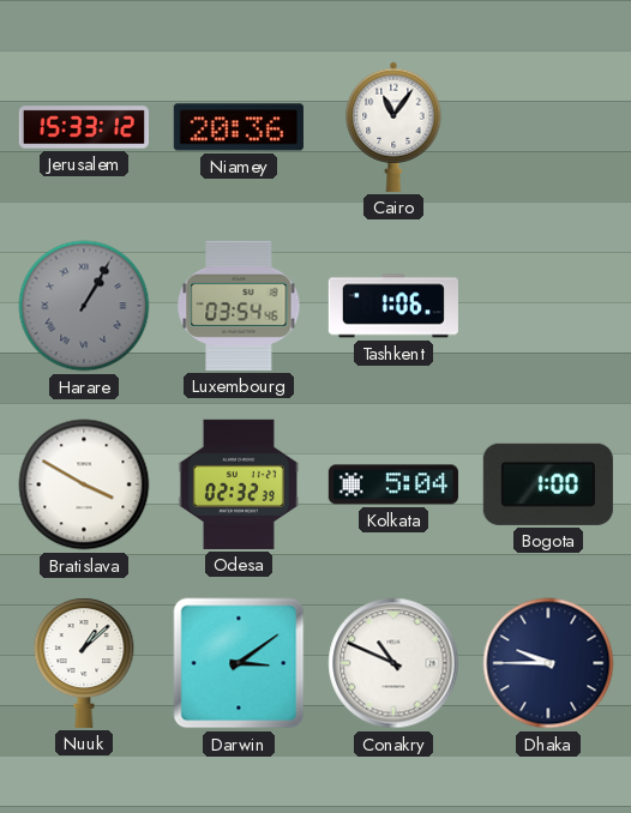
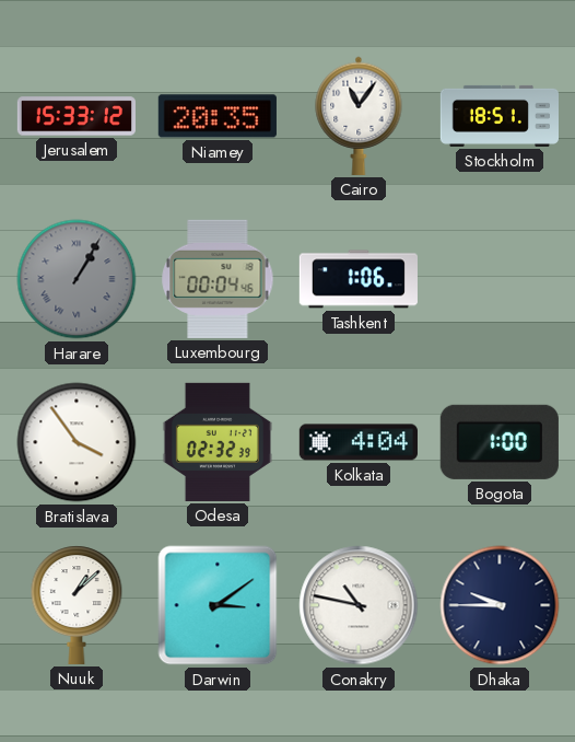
Niamey: 20:36 -> 20:35
Stockholm: none -> 18:51
Luxembourg: 03:54 -> 00:04
Bratislava: 3:50 -> 3:54
Kolkata: 5:04 -> 4:04
Conakry: 10:49 -> 10:47
